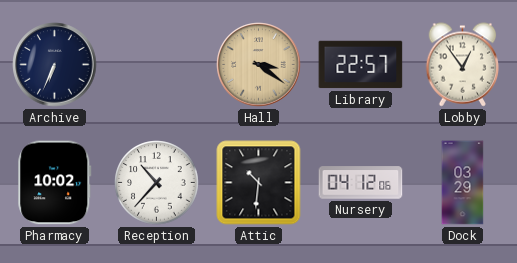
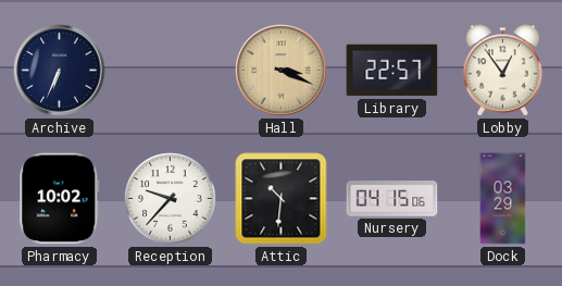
Hall: 3:21 -> 3:19
Reception: 10:37 -> 9:37
Nursery: 04:12 -> 04:15
